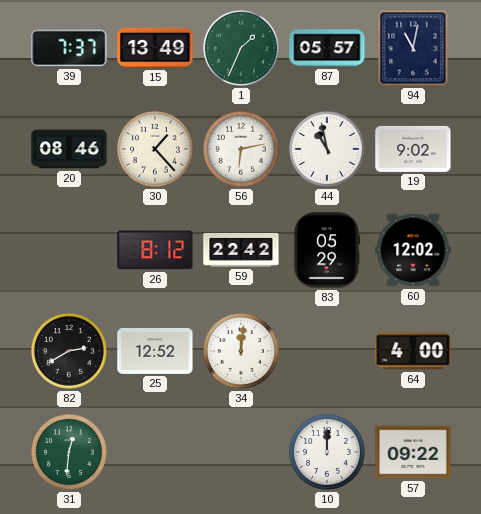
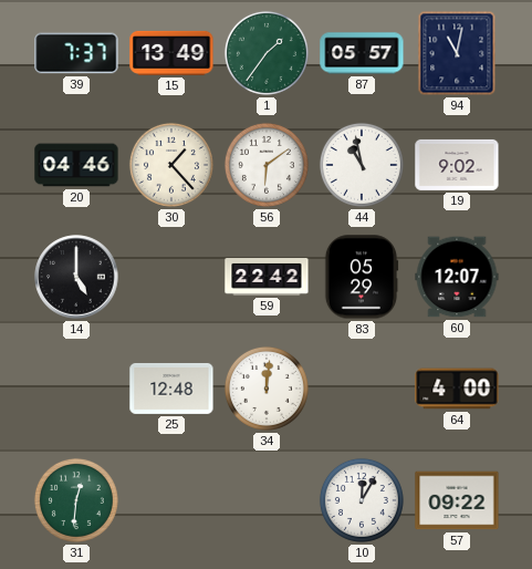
1: 1:34 -> 1:36
20: 08:46 -> 04:46
56: 6:13 -> 6:09
14: none -> 5:00
26: 8:12 -> none
60: 12:02 -> 12:07
82: 2:40 -> none
25: 12:52 -> 12:48
10: 12:00 -> 12:05
